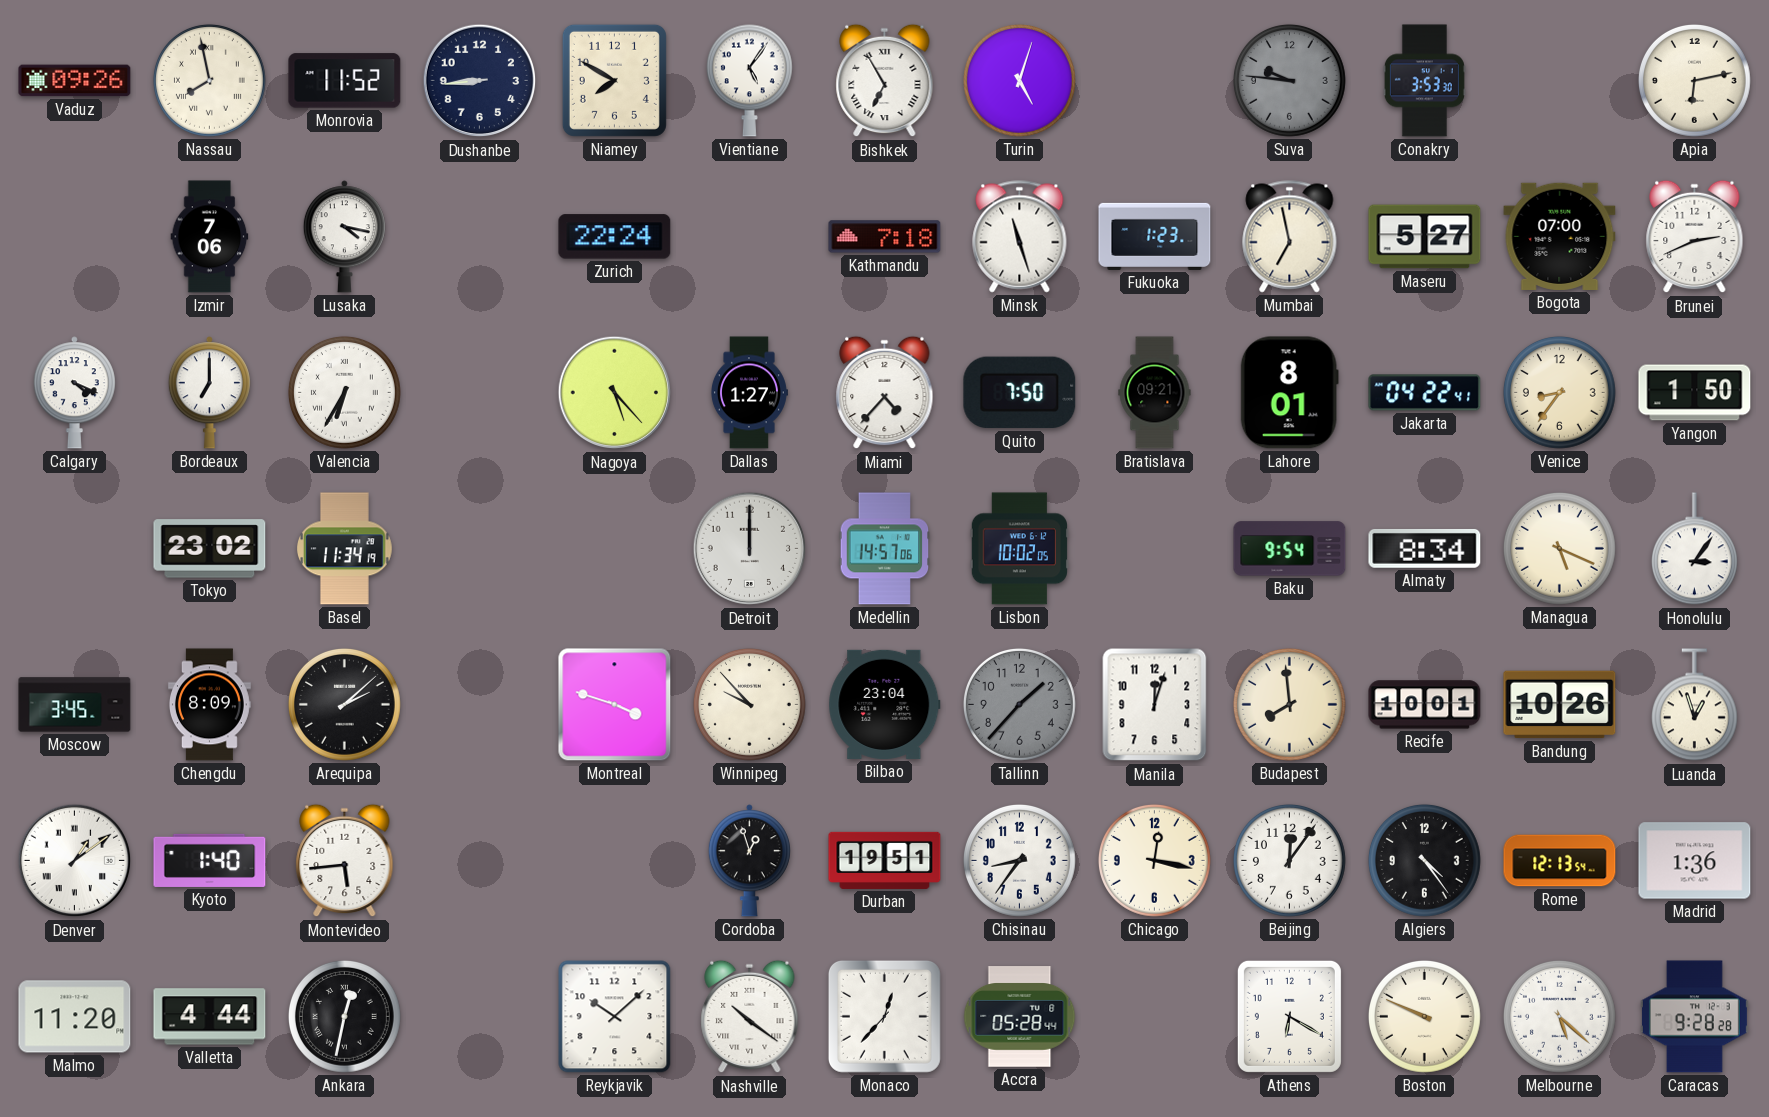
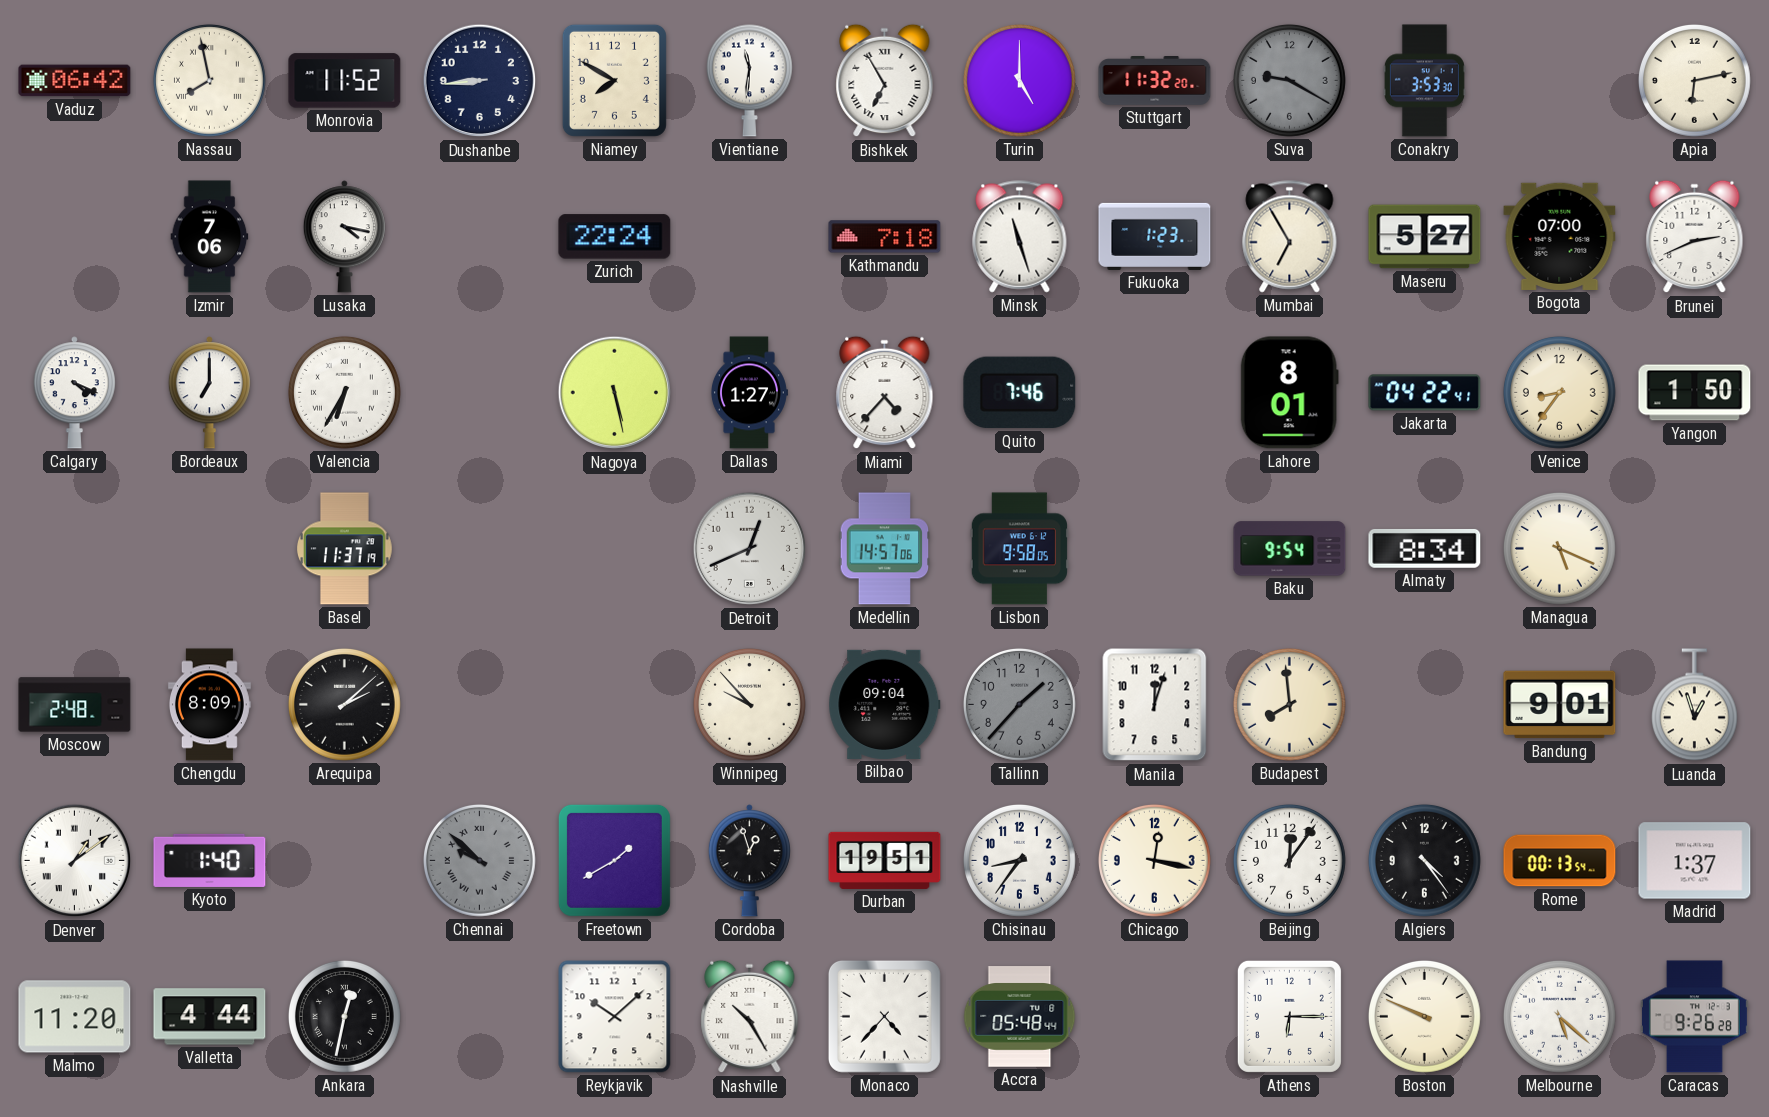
Vaduz: 09:26 -> 06:42
Vientiane: 5:06 -> 11:31
Turin: 5:03 -> 5:00
Stuttgart: none -> 11:32
Suva: 9:46 -> 9:20
Mumbai: 6:58 -> 6:55
Nagoya: 5:23 -> 5:28
Quito: 7:50 -> 7:46
Bratislava: 09:21 -> none
Tokyo: 23:02 -> none
Basel: 11:34 -> 11:37
Detroit: 12:00 -> 12:41
Lisbon: 10:02 -> 9:58
Honolulu: 3:06 -> none
Moscow: 3:45 -> 2:48
Montreal: 3:48 -> none
Bilbao: 23:04 -> 09:04
Recife: 10:01 -> none
Bandung: 10:26 -> 9:01
Montevideo: 5:44 -> none
Chennai: none -> 9:52
Freetown: none -> 1:40
Rome: 12:13 -> 00:13
Madrid: 1:36 -> 1:37
Nashville: 10:21 -> 10:25
Monaco: 12:37 -> 4:37
Accra: 05:28 -> 05:48
Athens: 6:20 -> 6:15
Caracas: 9:28 -> 9:26
